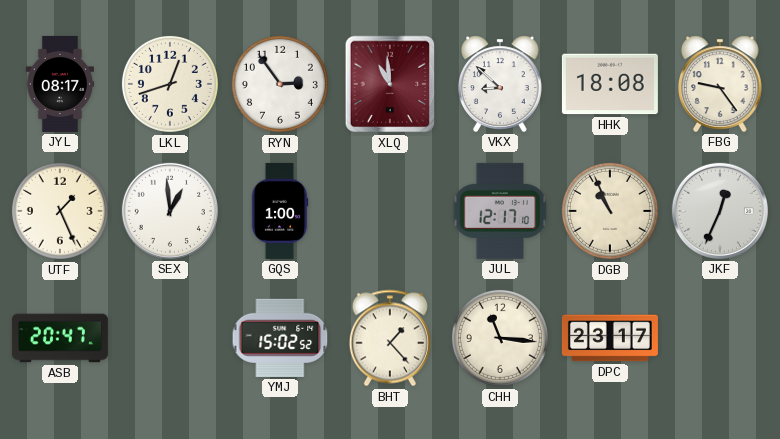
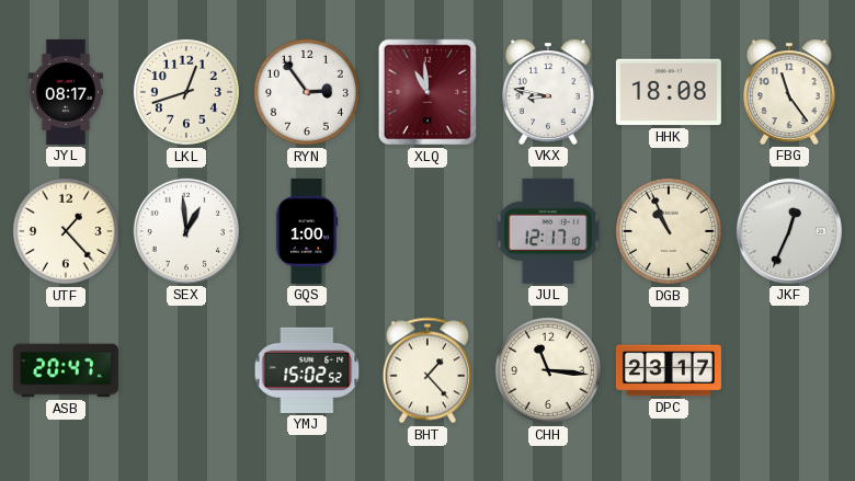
VKX: 8:52 -> 8:47
FBG: 9:24 -> 11:24
UTF: 1:26 -> 1:23
